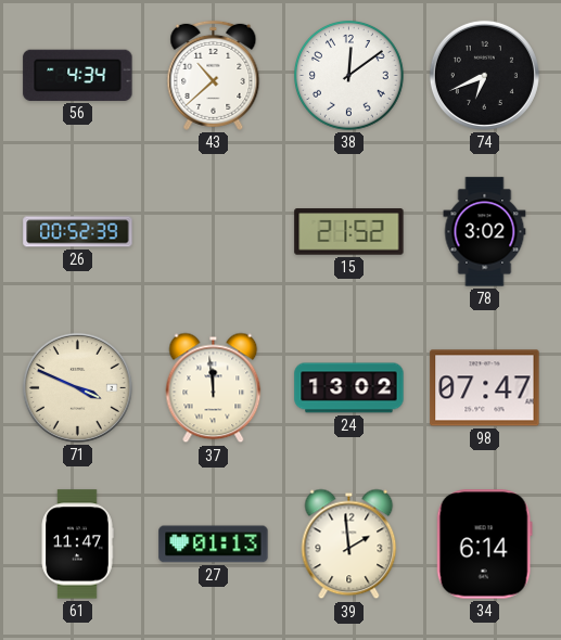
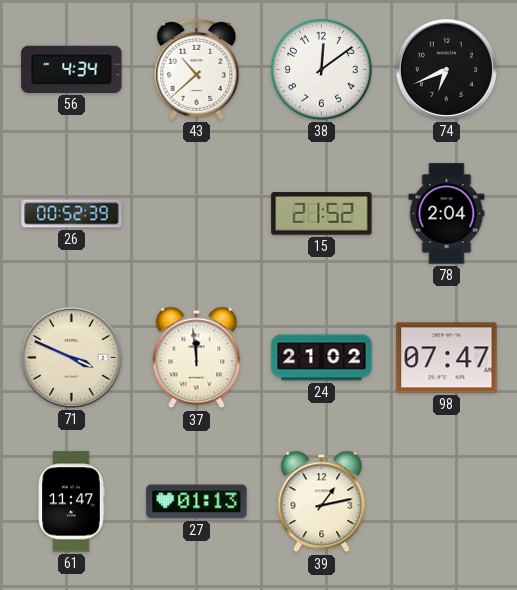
78: 3:02 -> 2:04
24: 13:02 -> 21:02
39: 1:59 -> 1:13
34: 6:14 -> none
